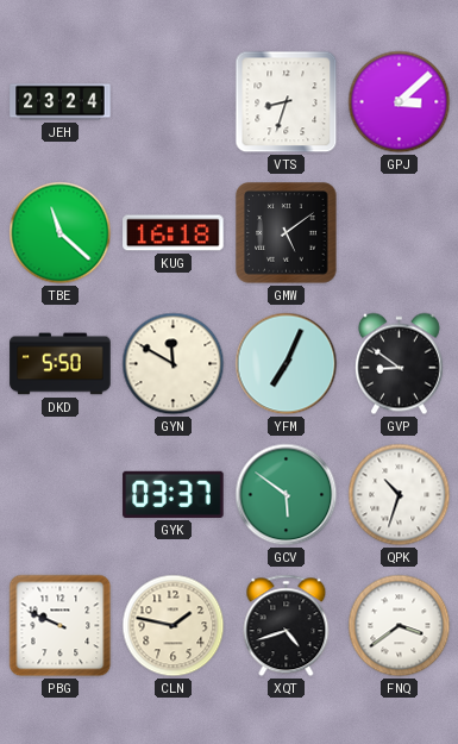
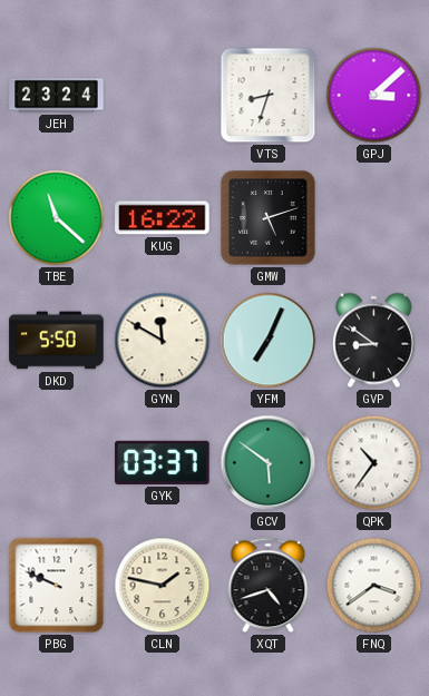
KUG: 16:18 -> 16:22
GMW: 5:09 -> 5:12
QPK: 10:33 -> 10:36
